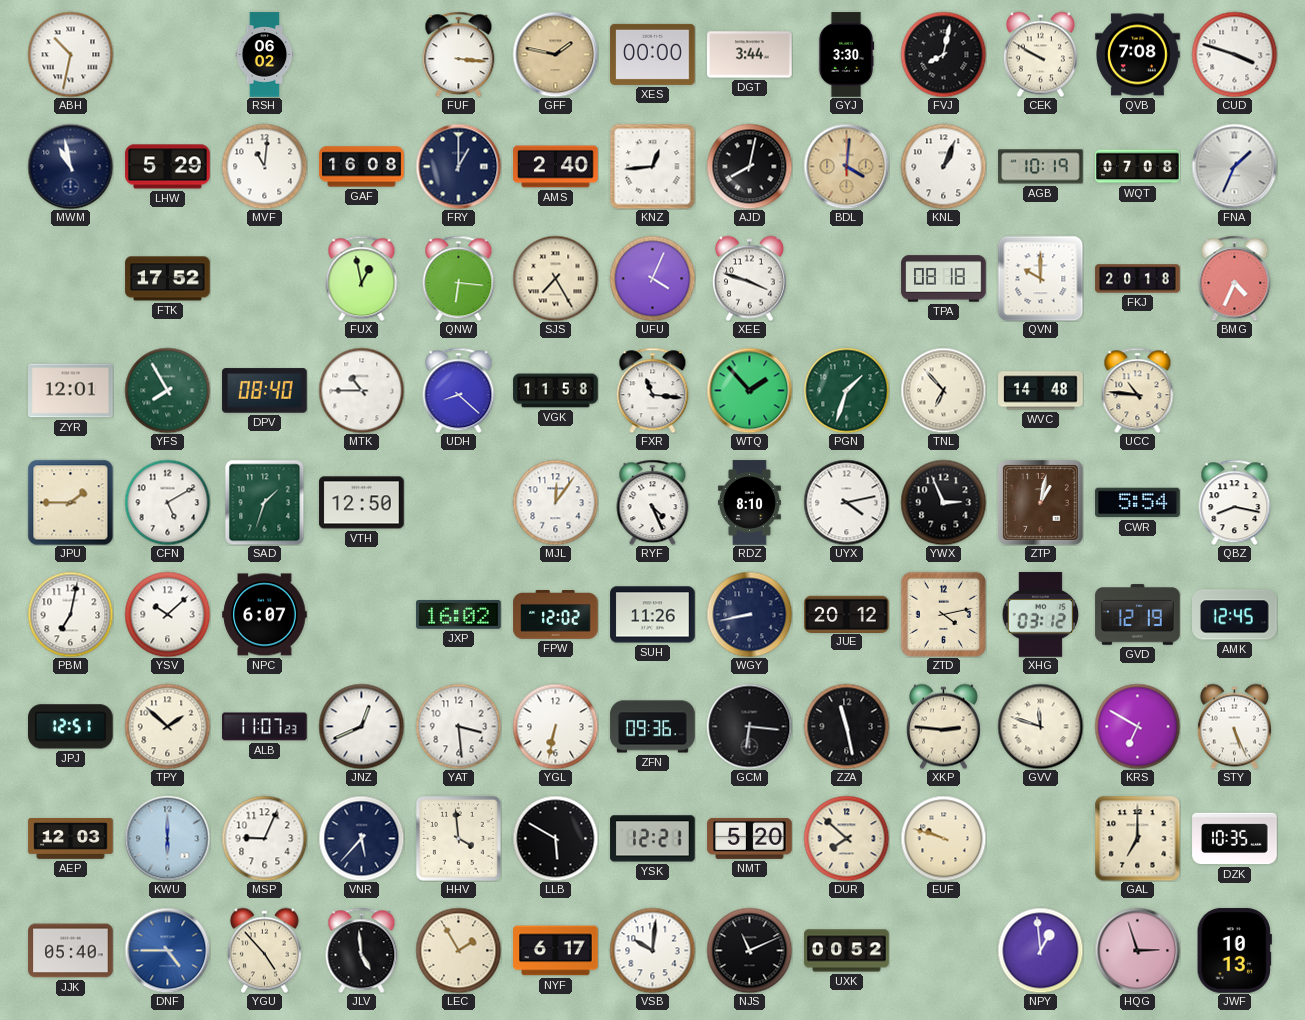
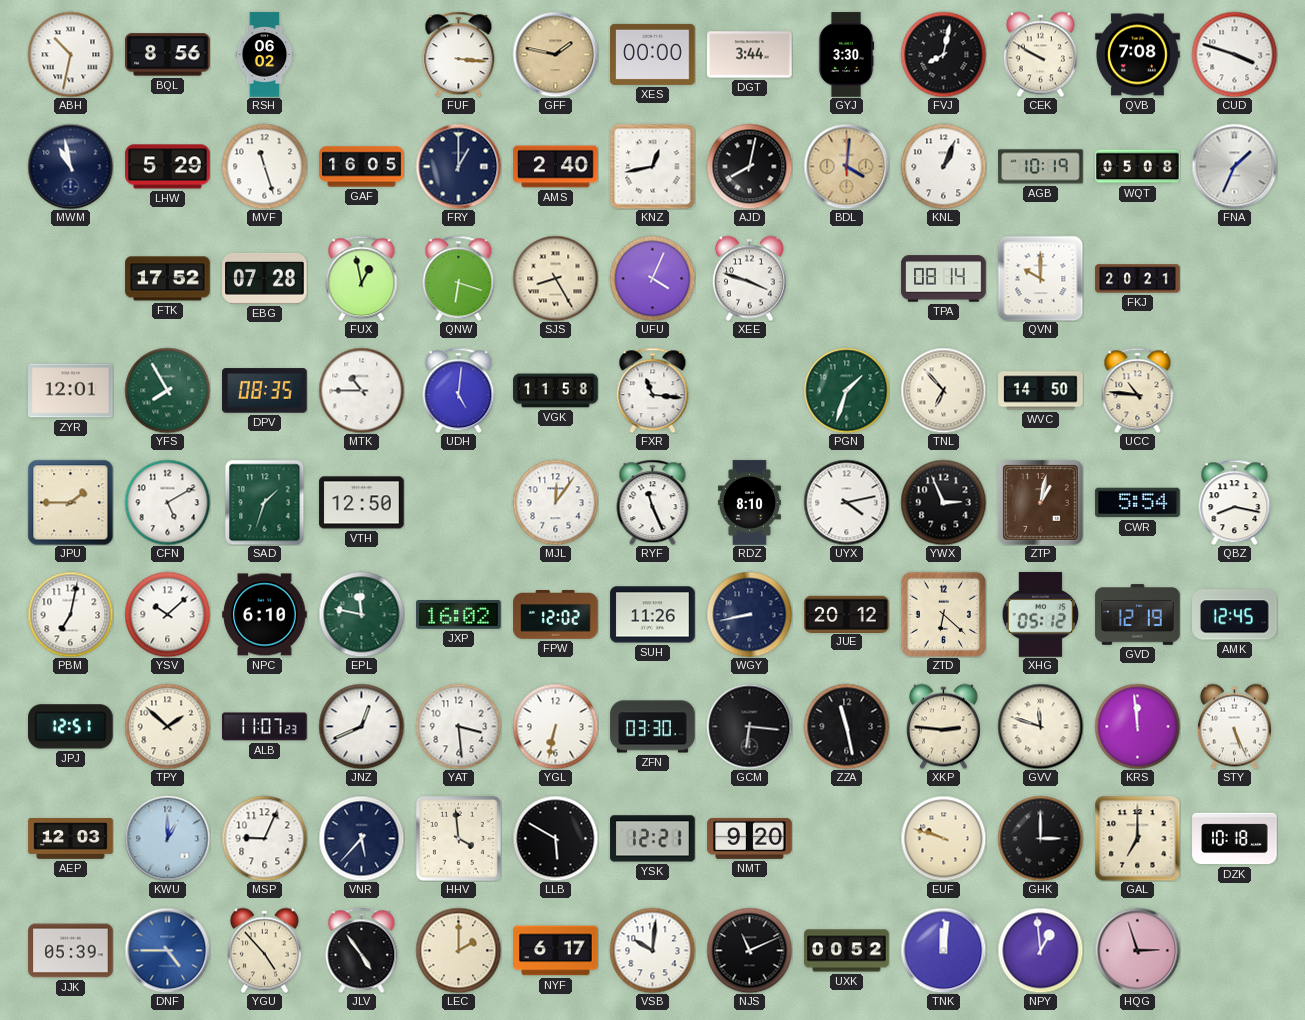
BQL: none -> 8:56
MVF: 11:01 -> 11:27
GAF: 16:08 -> 16:05
KNZ: 12:44 -> 12:43
WQT: 07:08 -> 05:08
EBG: none -> 07:28
QNW: 6:16 -> 6:18
SJS: 7:25 -> 8:25
TPA: 08:18 -> 08:14
FKJ: 20:18 -> 20:21
BMG: 4:34 -> none
DPV: 08:40 -> 08:35
UDH: 8:22 -> 5:01
WTQ: 1:53 -> none
WVC: 14:48 -> 14:50
RYF: 4:26 -> 11:26
NPC: 6:07 -> 6:10
EPL: none -> 11:47
ZTD: 4:13 -> 6:22
XHG: 03:12 -> 05:12
ZFN: 09:36 -> 03:30
KRS: 6:50 -> 11:59
KWU: 6:00 -> 1:00
NMT: 5:20 -> 9:20
DUR: 7:52 -> none
GHK: none -> 3:00
DZK: 10:35 -> 10:18
JJK: 05:40 -> 05:39
JLV: 4:59 -> 4:54
LEC: 1:55 -> 2:00
TNK: none -> 12:01
JWF: 10:13 -> none
